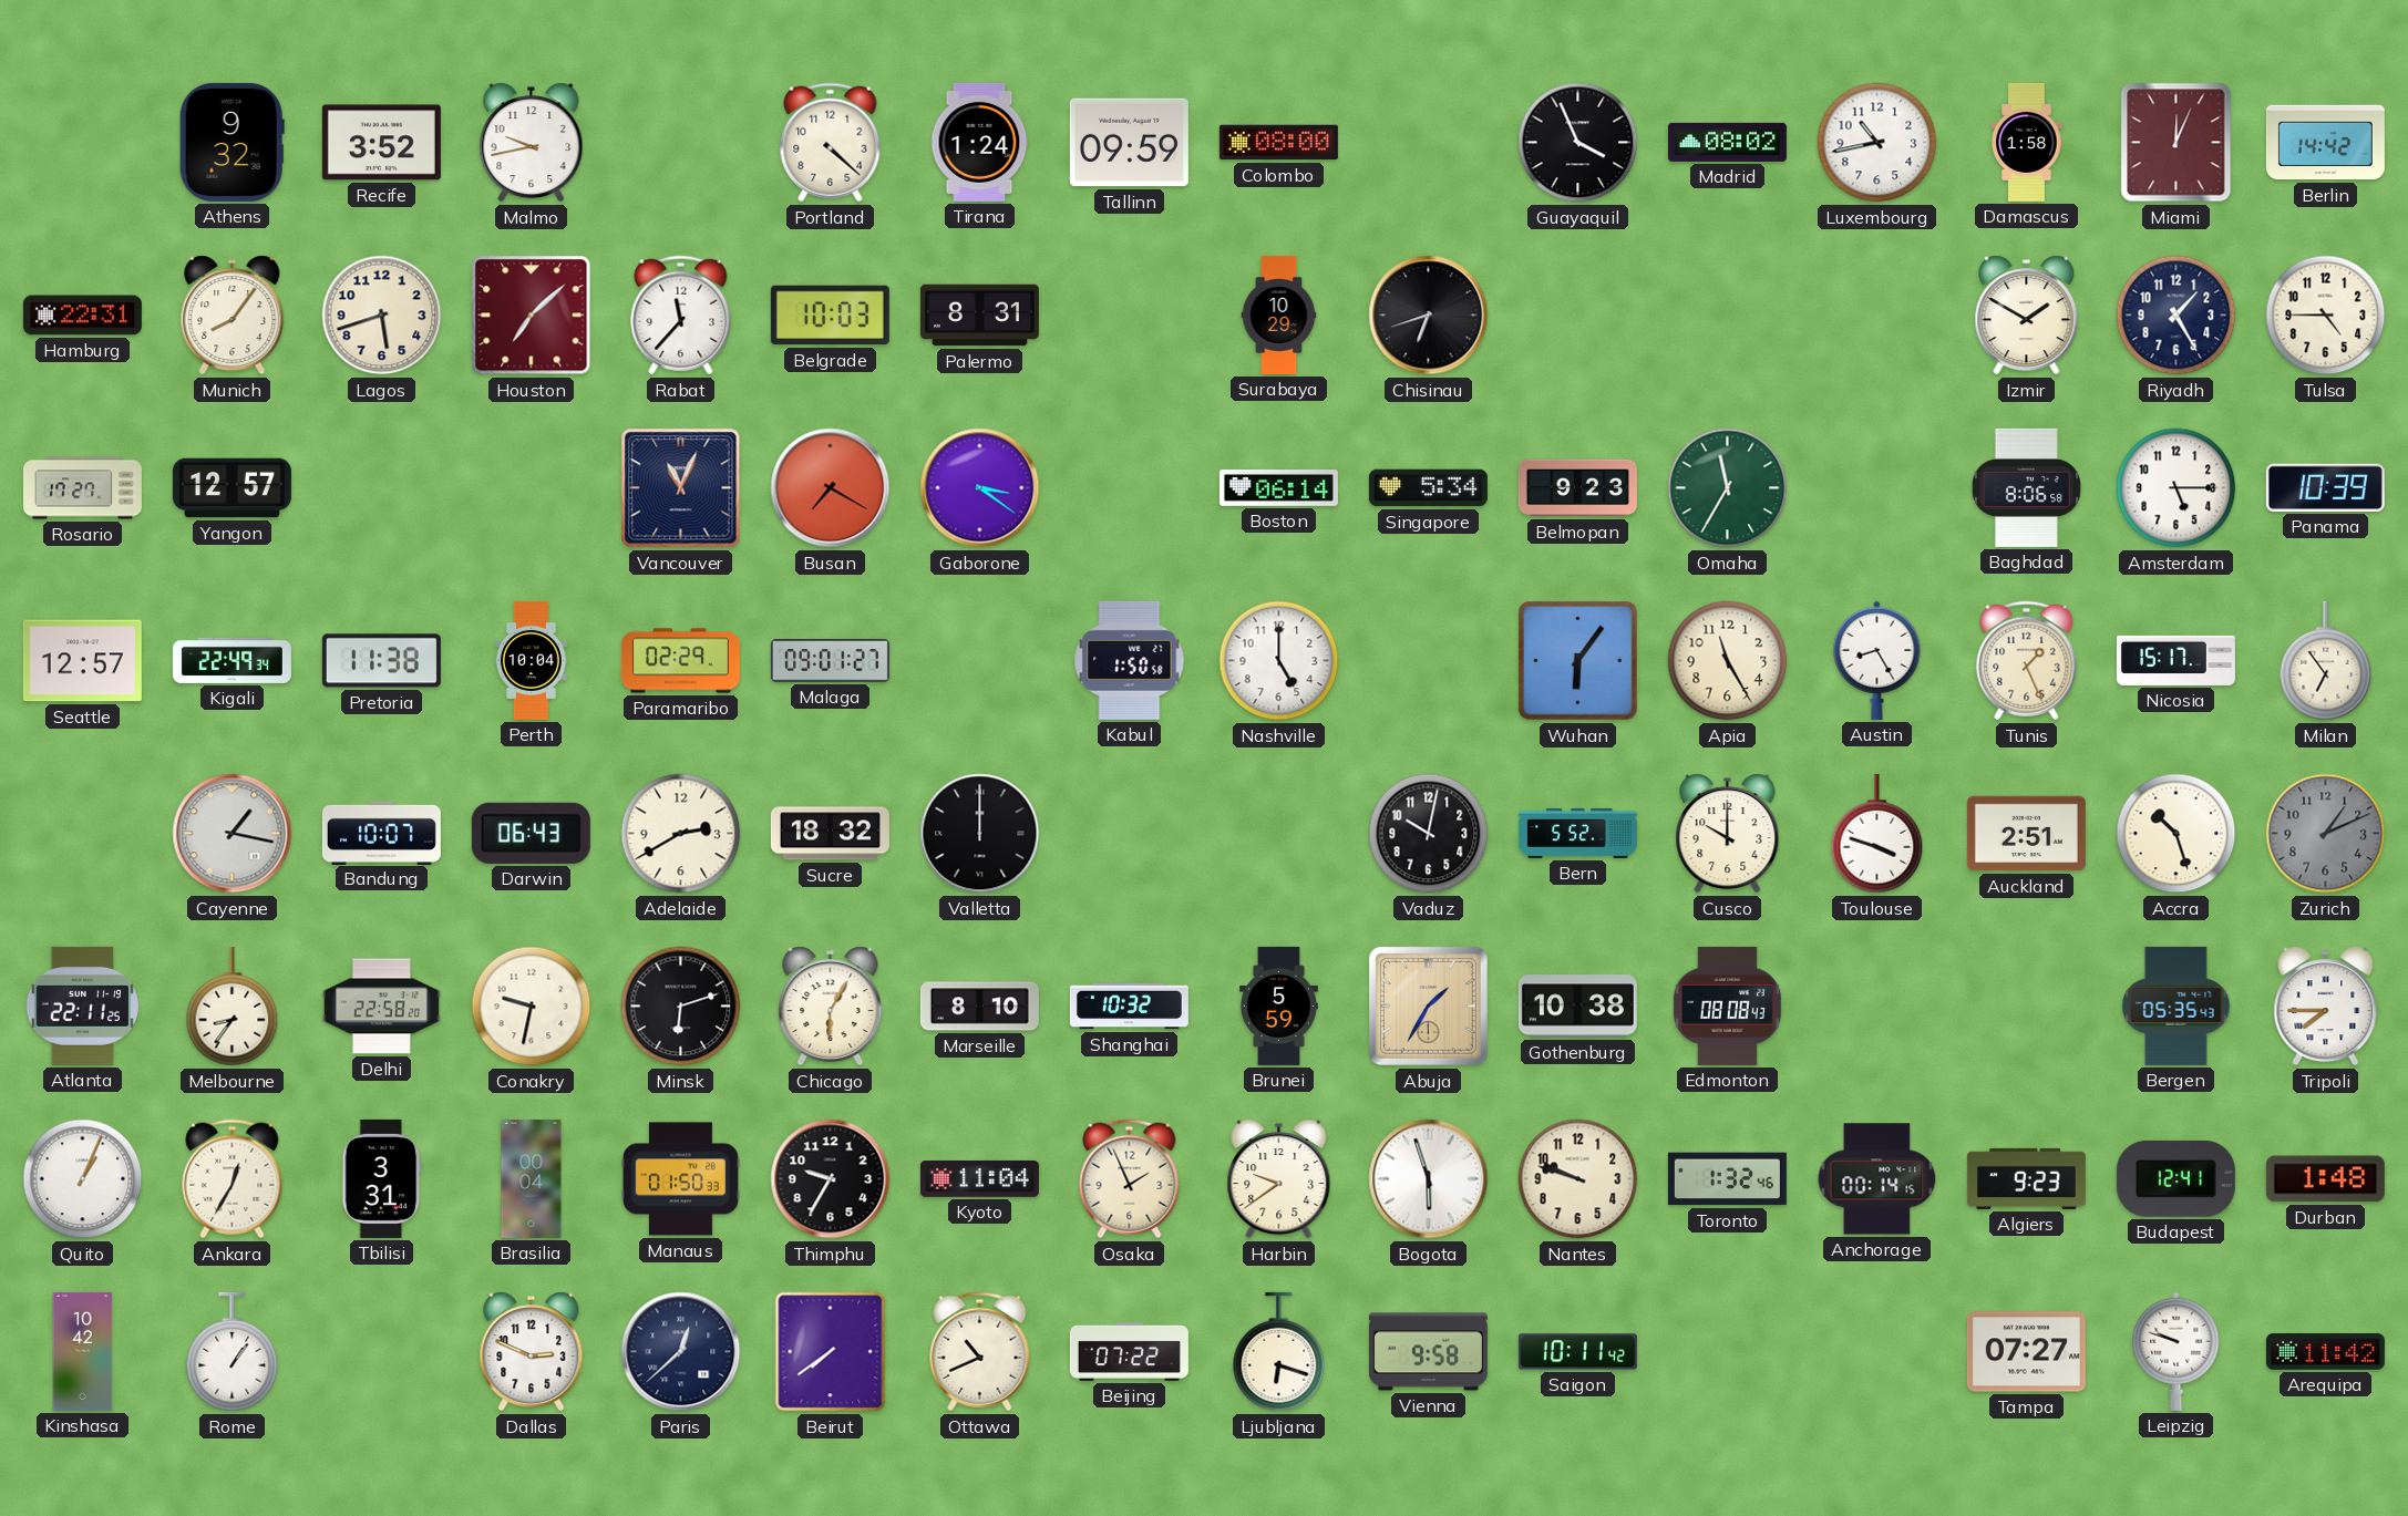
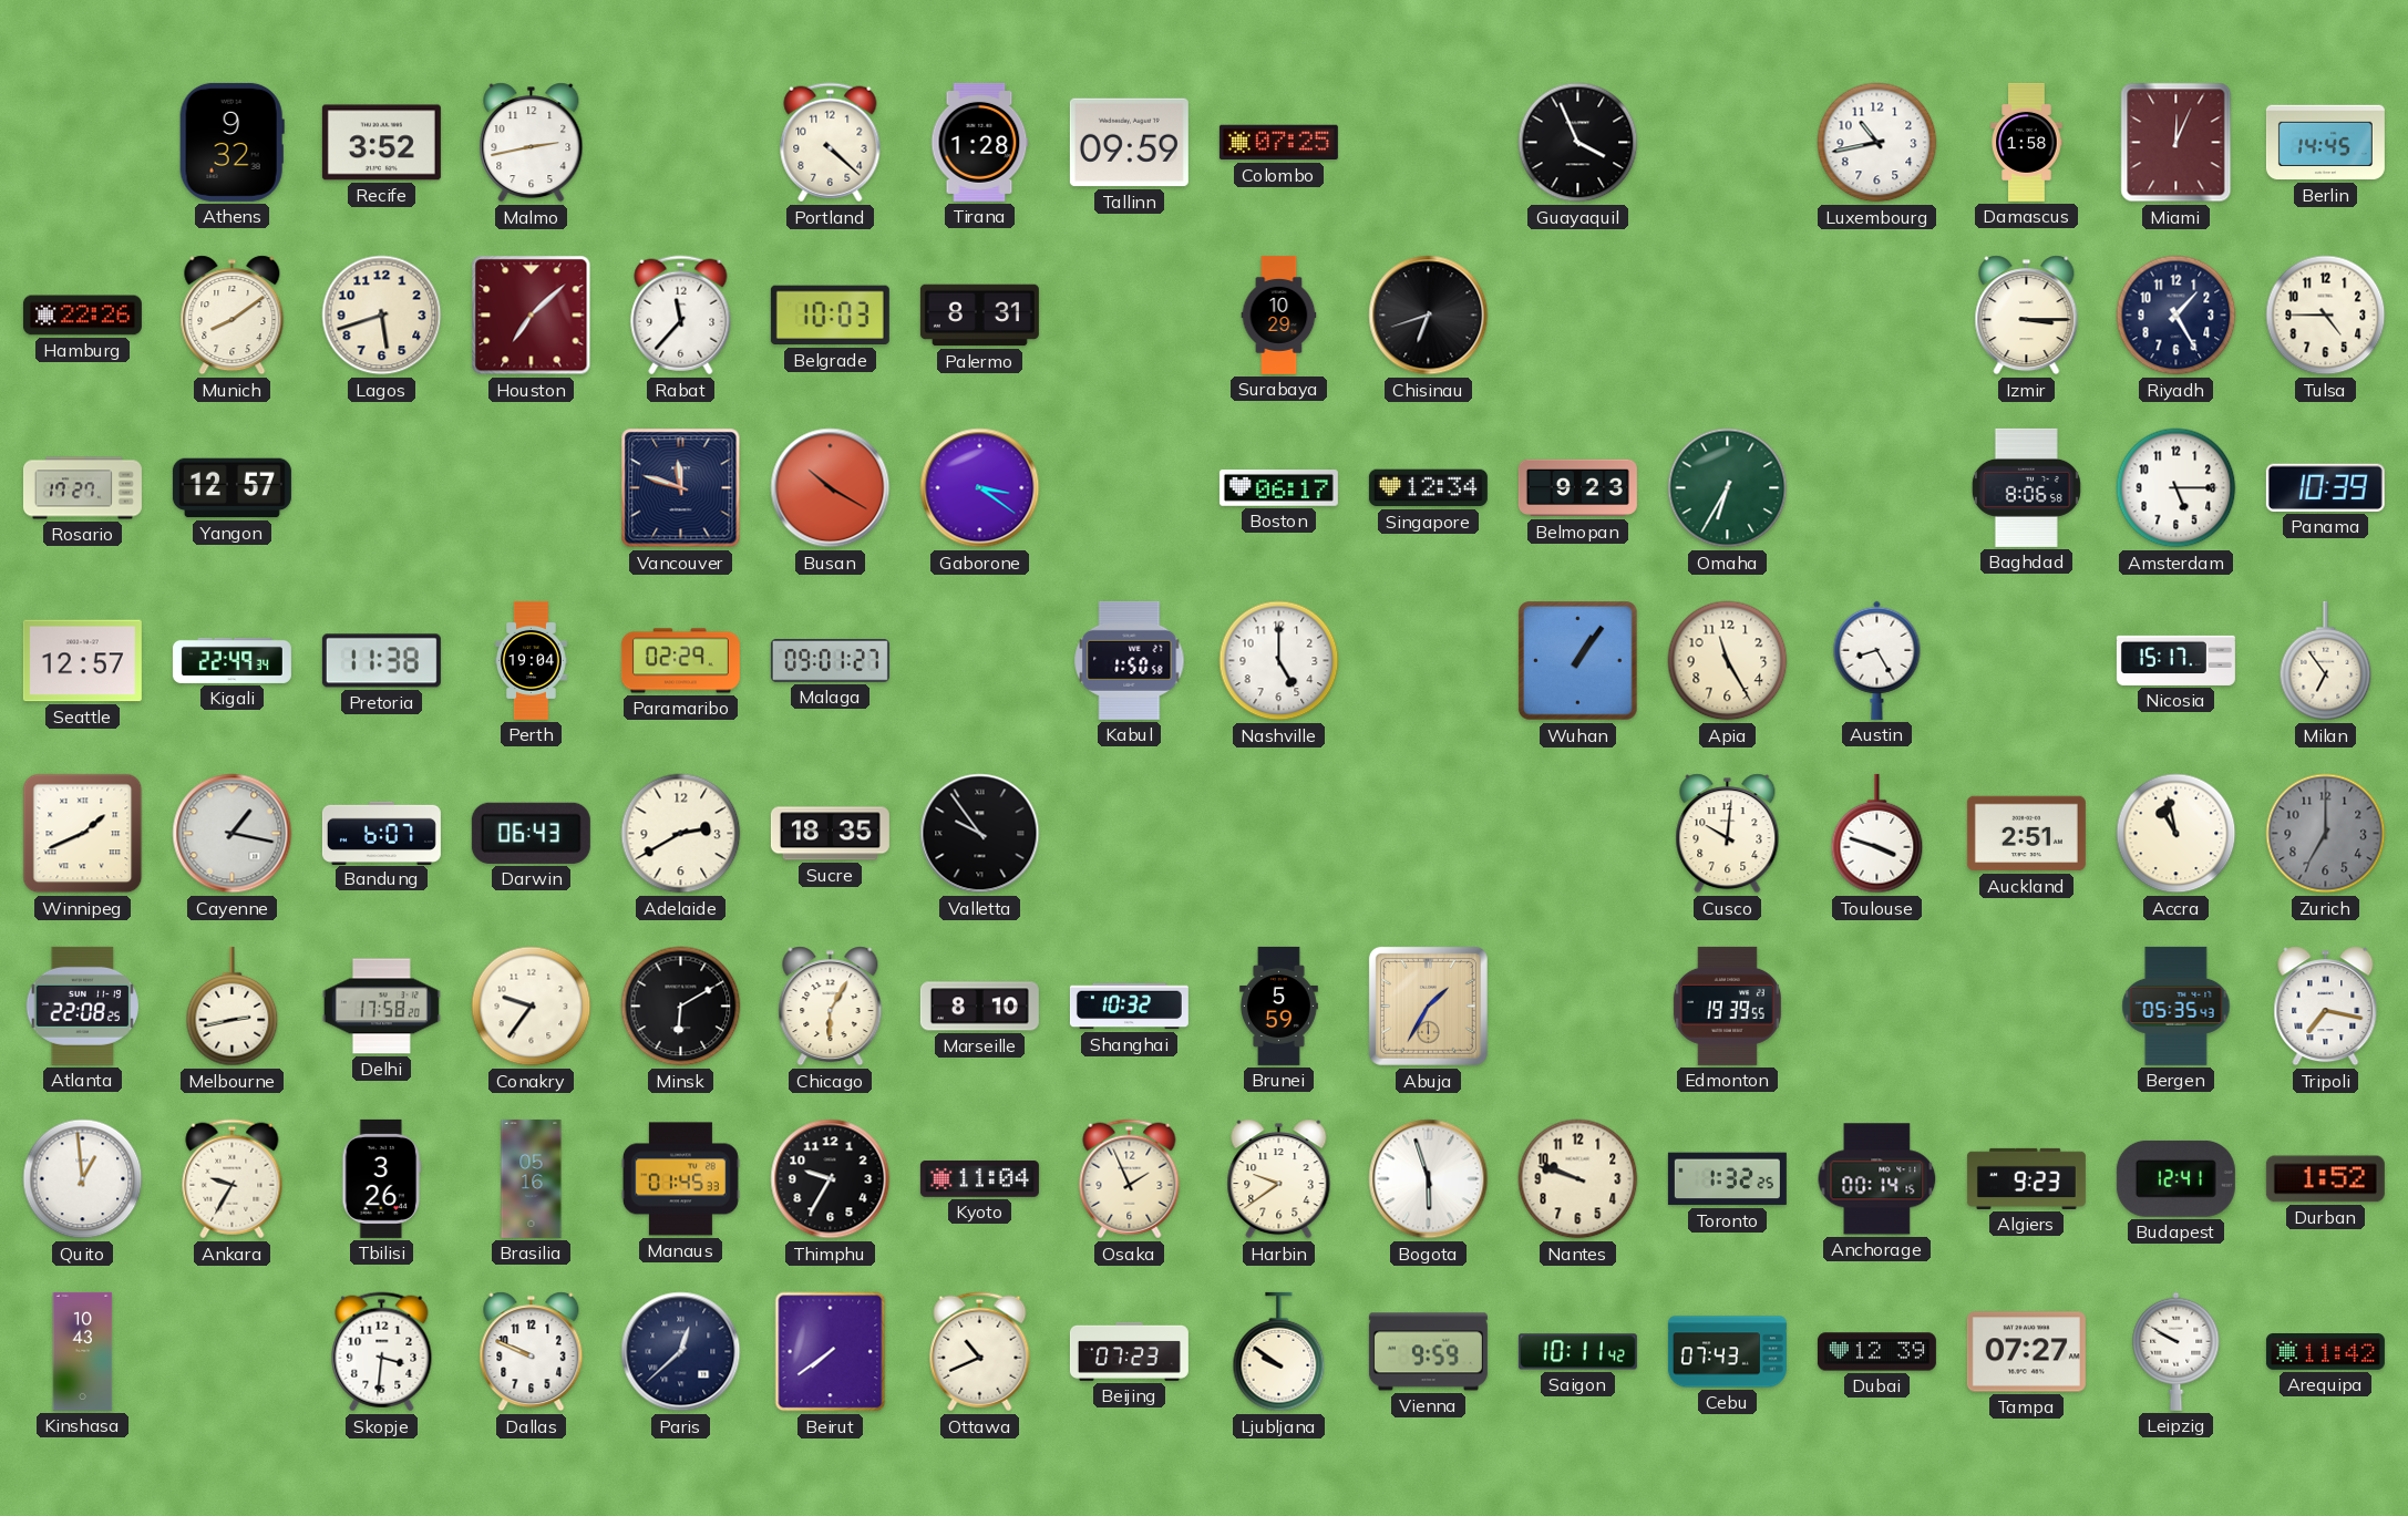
Malmo: 9:43 -> 2:43
Tirana: 1:24 -> 1:28
Colombo: 08:00 -> 07:25
Madrid: 08:02 -> none
Berlin: 14:42 -> 14:45
Hamburg: 22:31 -> 22:26
Munich: 8:06 -> 8:09
Izmir: 1:50 -> 3:15
Vancouver: 11:04 -> 11:48
Busan: 7:20 -> 10:20
Boston: 06:14 -> 06:17
Singapore: 5:34 -> 12:34
Omaha: 11:35 -> 6:35
Perth: 10:04 -> 19:04
Wuhan: 6:06 -> 1:06
Tunis: 1:26 -> none
Winnipeg: none -> 1:41
Bandung: 10:07 -> 6:07
Sucre: 18:32 -> 18:35
Valletta: 12:00 -> 9:54
Vaduz: 10:02 -> none
Bern: 5:52 -> none
Cusco: 10:00 -> 10:01
Accra: 10:27 -> 10:58
Zurich: 1:11 -> 7:00
Atlanta: 22:11 -> 22:08
Melbourne: 8:36 -> 2:43
Delhi: 22:58 -> 17:58
Conakry: 9:32 -> 9:36
Minsk: 6:12 -> 6:10
Gothenburg: 10:38 -> none
Edmonton: 08:08 -> 19:39
Tripoli: 7:45 -> 7:17
Quito: 1:04 -> 12:59
Ankara: 12:35 -> 9:35
Tbilisi: 3:31 -> 3:26
Brasilia: 00:04 -> 05:16
Manaus: 01:50 -> 01:45
Toronto: 1:32:46 -> 1:32:25
Durban: 1:48 -> 1:52
Kinshasa: 10:42 -> 10:43
Rome: 1:06 -> none
Skopje: none -> 3:31
Dallas: 2:49 -> 9:49
Beijing: 07:22 -> 07:23
Ljubljana: 6:18 -> 9:51
Vienna: 9:58 -> 9:59
Cebu: none -> 07:43
Dubai: none -> 12:39
Leipzig: 9:48 -> 9:50
